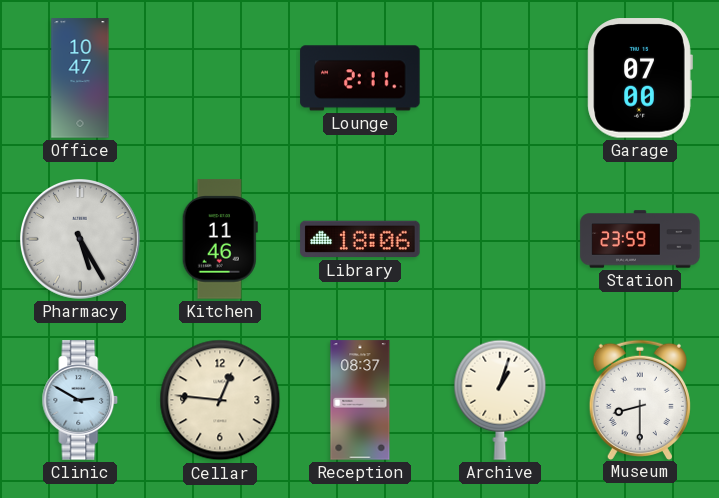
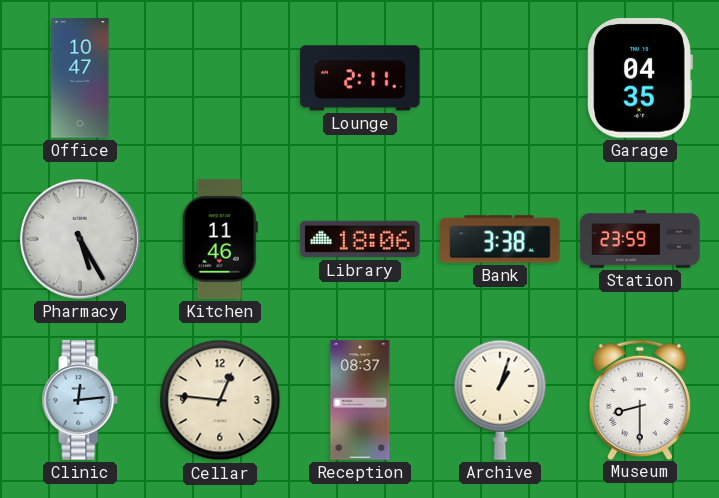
Garage: 07:00 -> 04:35
Bank: none -> 3:38
Clinic: 2:50 -> 12:14
